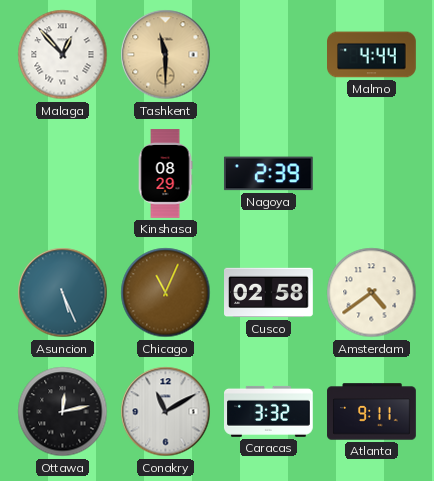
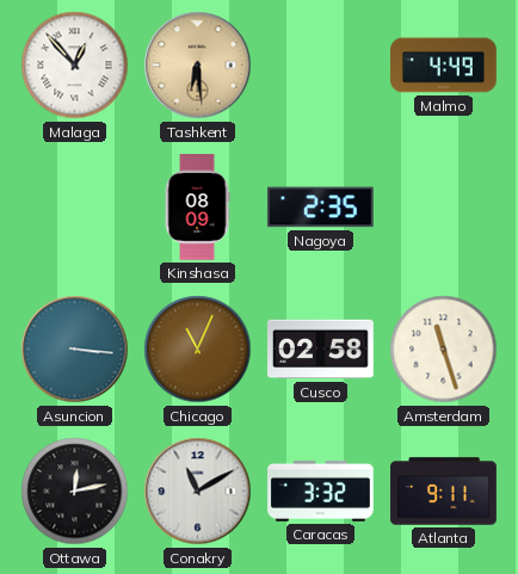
Tashkent: 11:30 -> 6:29
Malmo: 4:44 -> 4:49
Kinshasa: 08:29 -> 08:09
Nagoya: 2:39 -> 2:35
Asuncion: 5:26 -> 3:16
Amsterdam: 4:39 -> 11:27
